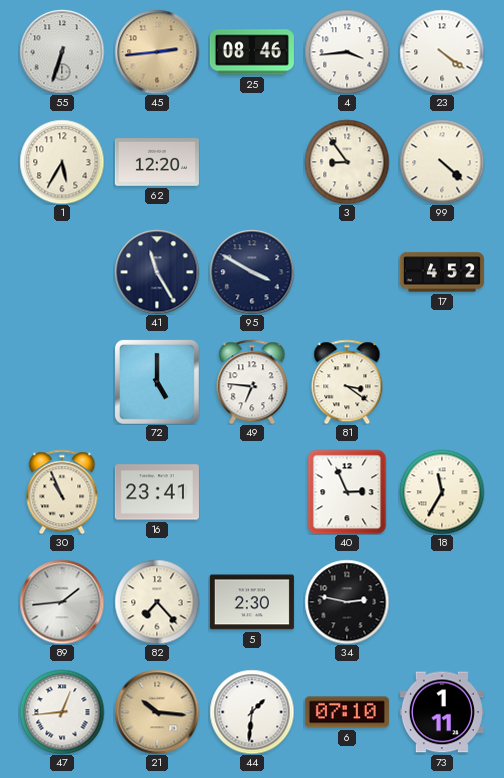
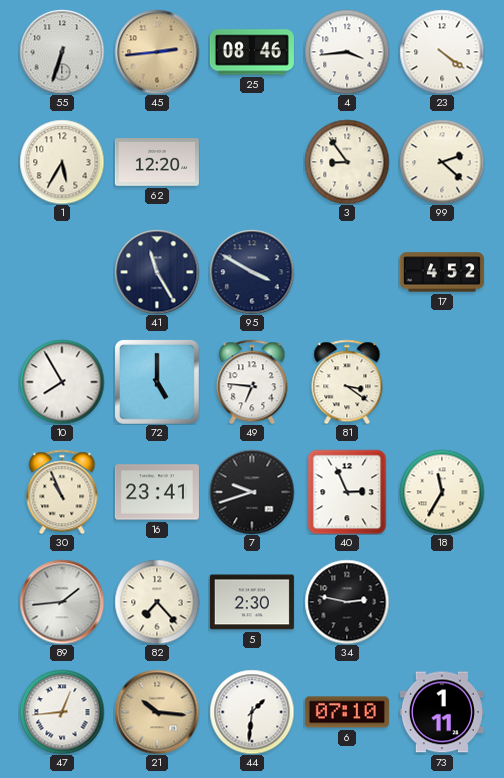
99: 4:22 -> 2:22
10: none -> 7:55
7: none -> 9:42
